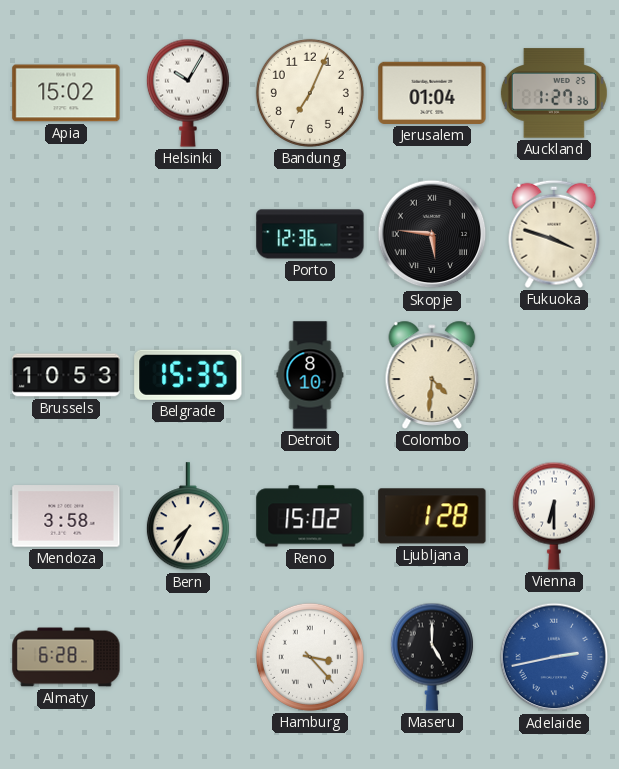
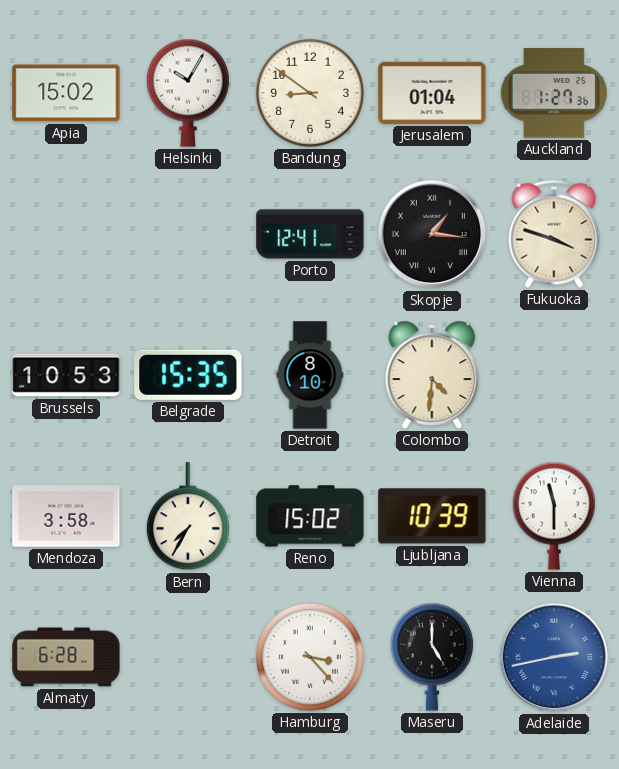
Bandung: 7:04 -> 8:51
Porto: 12:36 -> 12:41
Skopje: 5:46 -> 1:16
Ljubljana: 1:28 -> 10:39
Vienna: 6:30 -> 11:30
